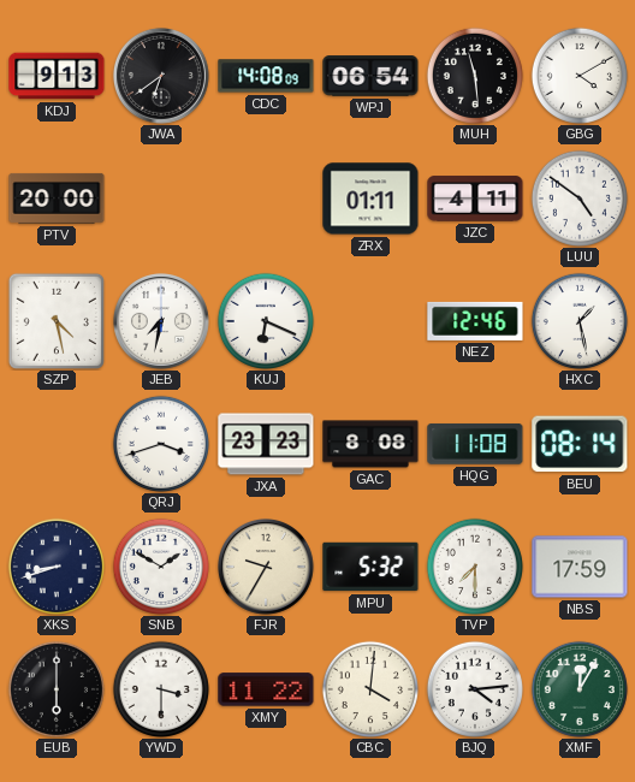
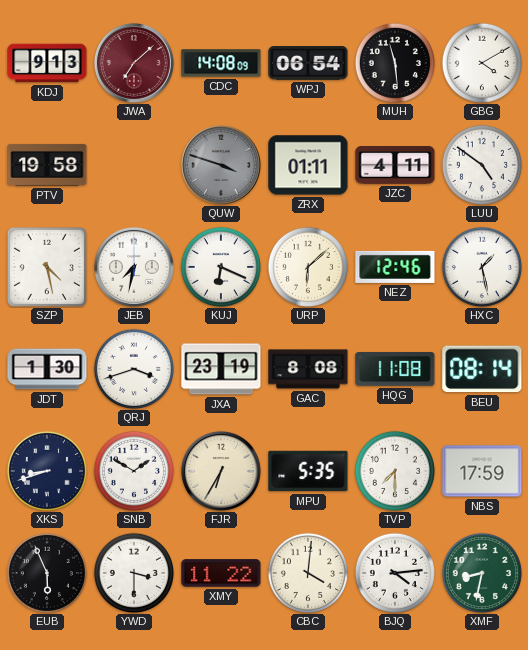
JWA: 6:39 -> 7:08
JWA dial: black -> burgundy
PTV: 20:00 -> 19:58
QUW: none -> 3:48
URP: none -> 6:08
JDT: none -> 1:30
JXA: 23:23 -> 23:19
FJR: 9:35 -> 6:35
MPU: 5:32 -> 5:35
EUB: 6:00 -> 5:56
XMF: 12:05 -> 8:32
